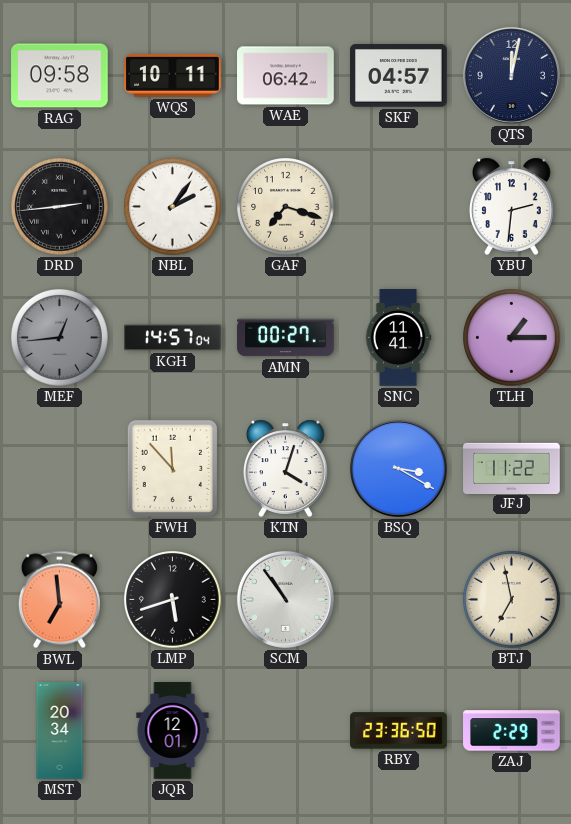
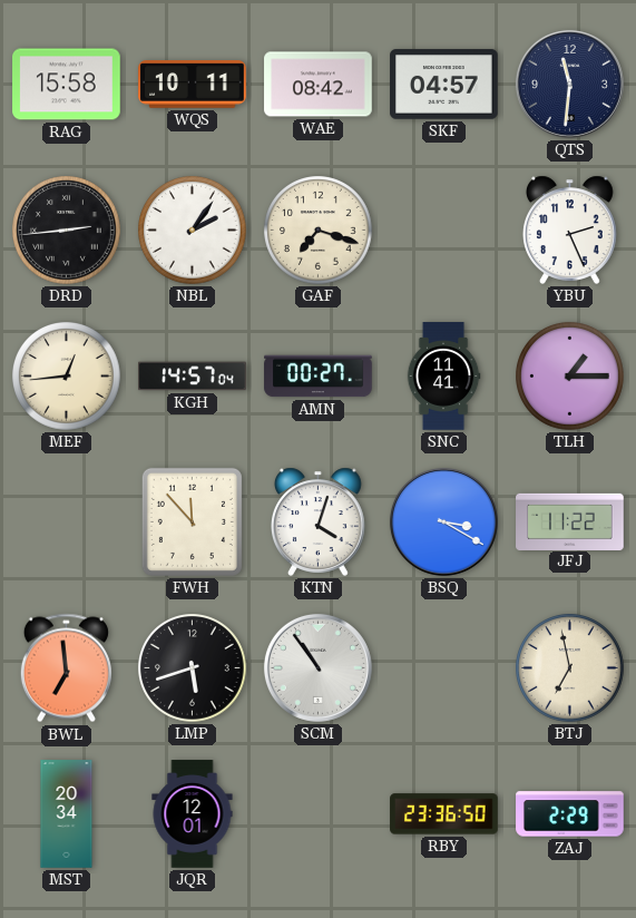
RAG: 09:58 -> 15:58
WAE: 06:42 -> 08:42
QTS: 12:02 -> 11:31
YBU: 2:31 -> 2:26
MEF dial: grey -> cream
